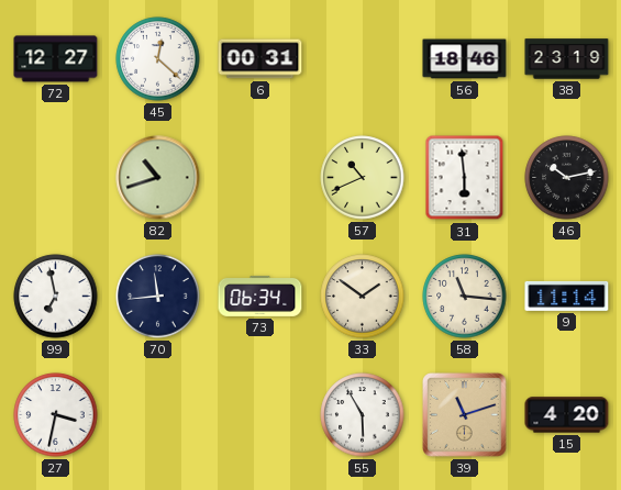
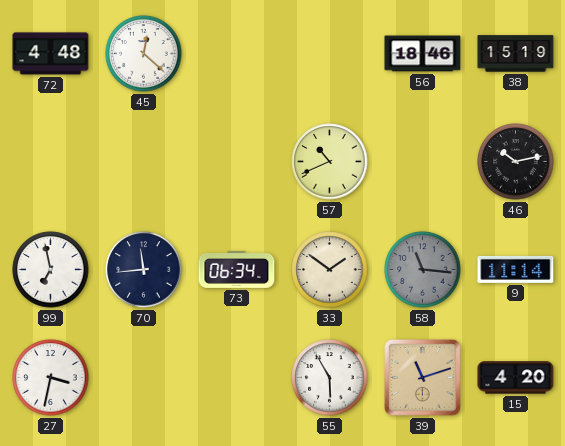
72: 12:27 -> 4:48
6: 00:31 -> none
38: 23:19 -> 15:19
82: 10:42 -> none
31: 5:59 -> none
58 dial: cream -> grey
